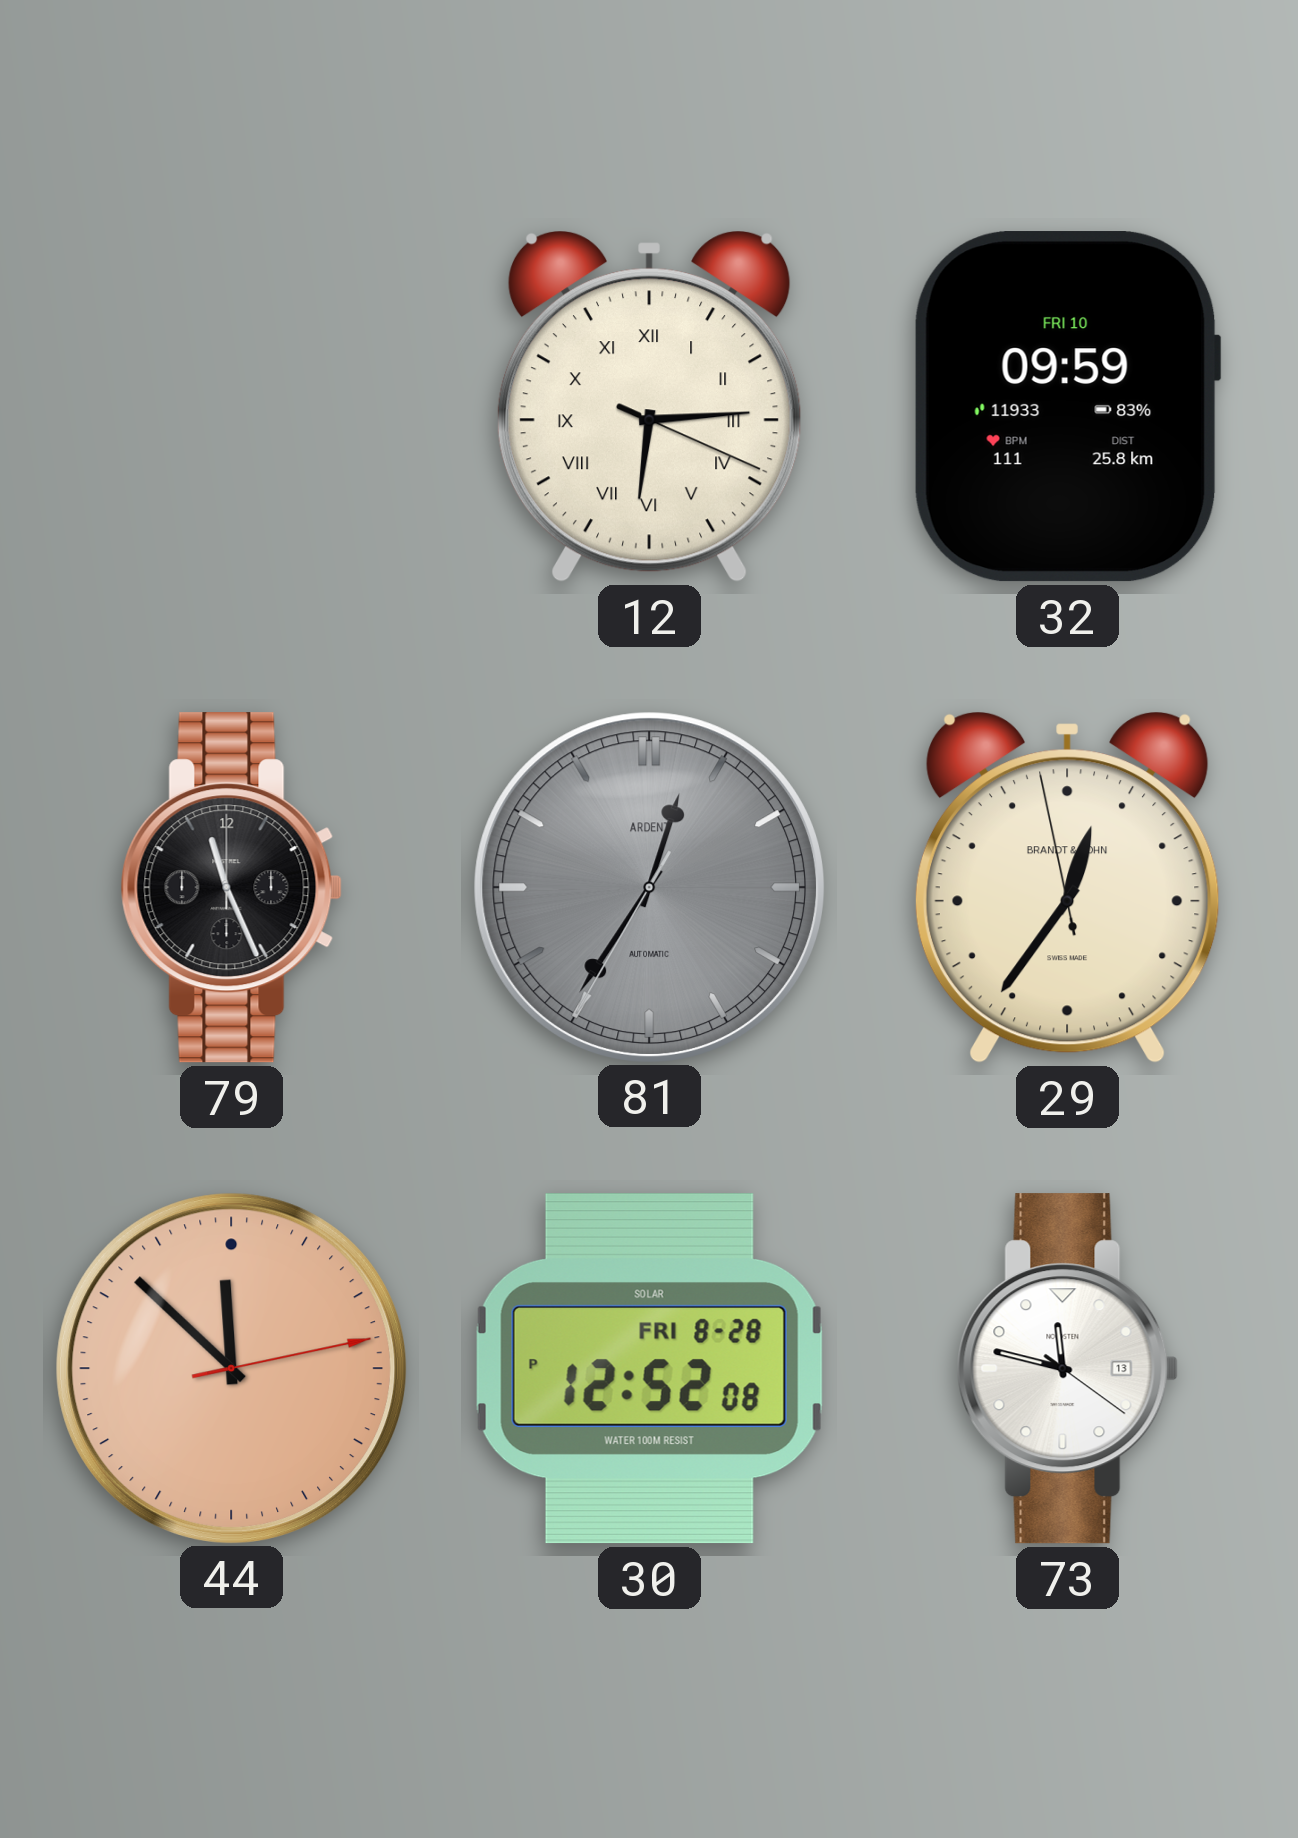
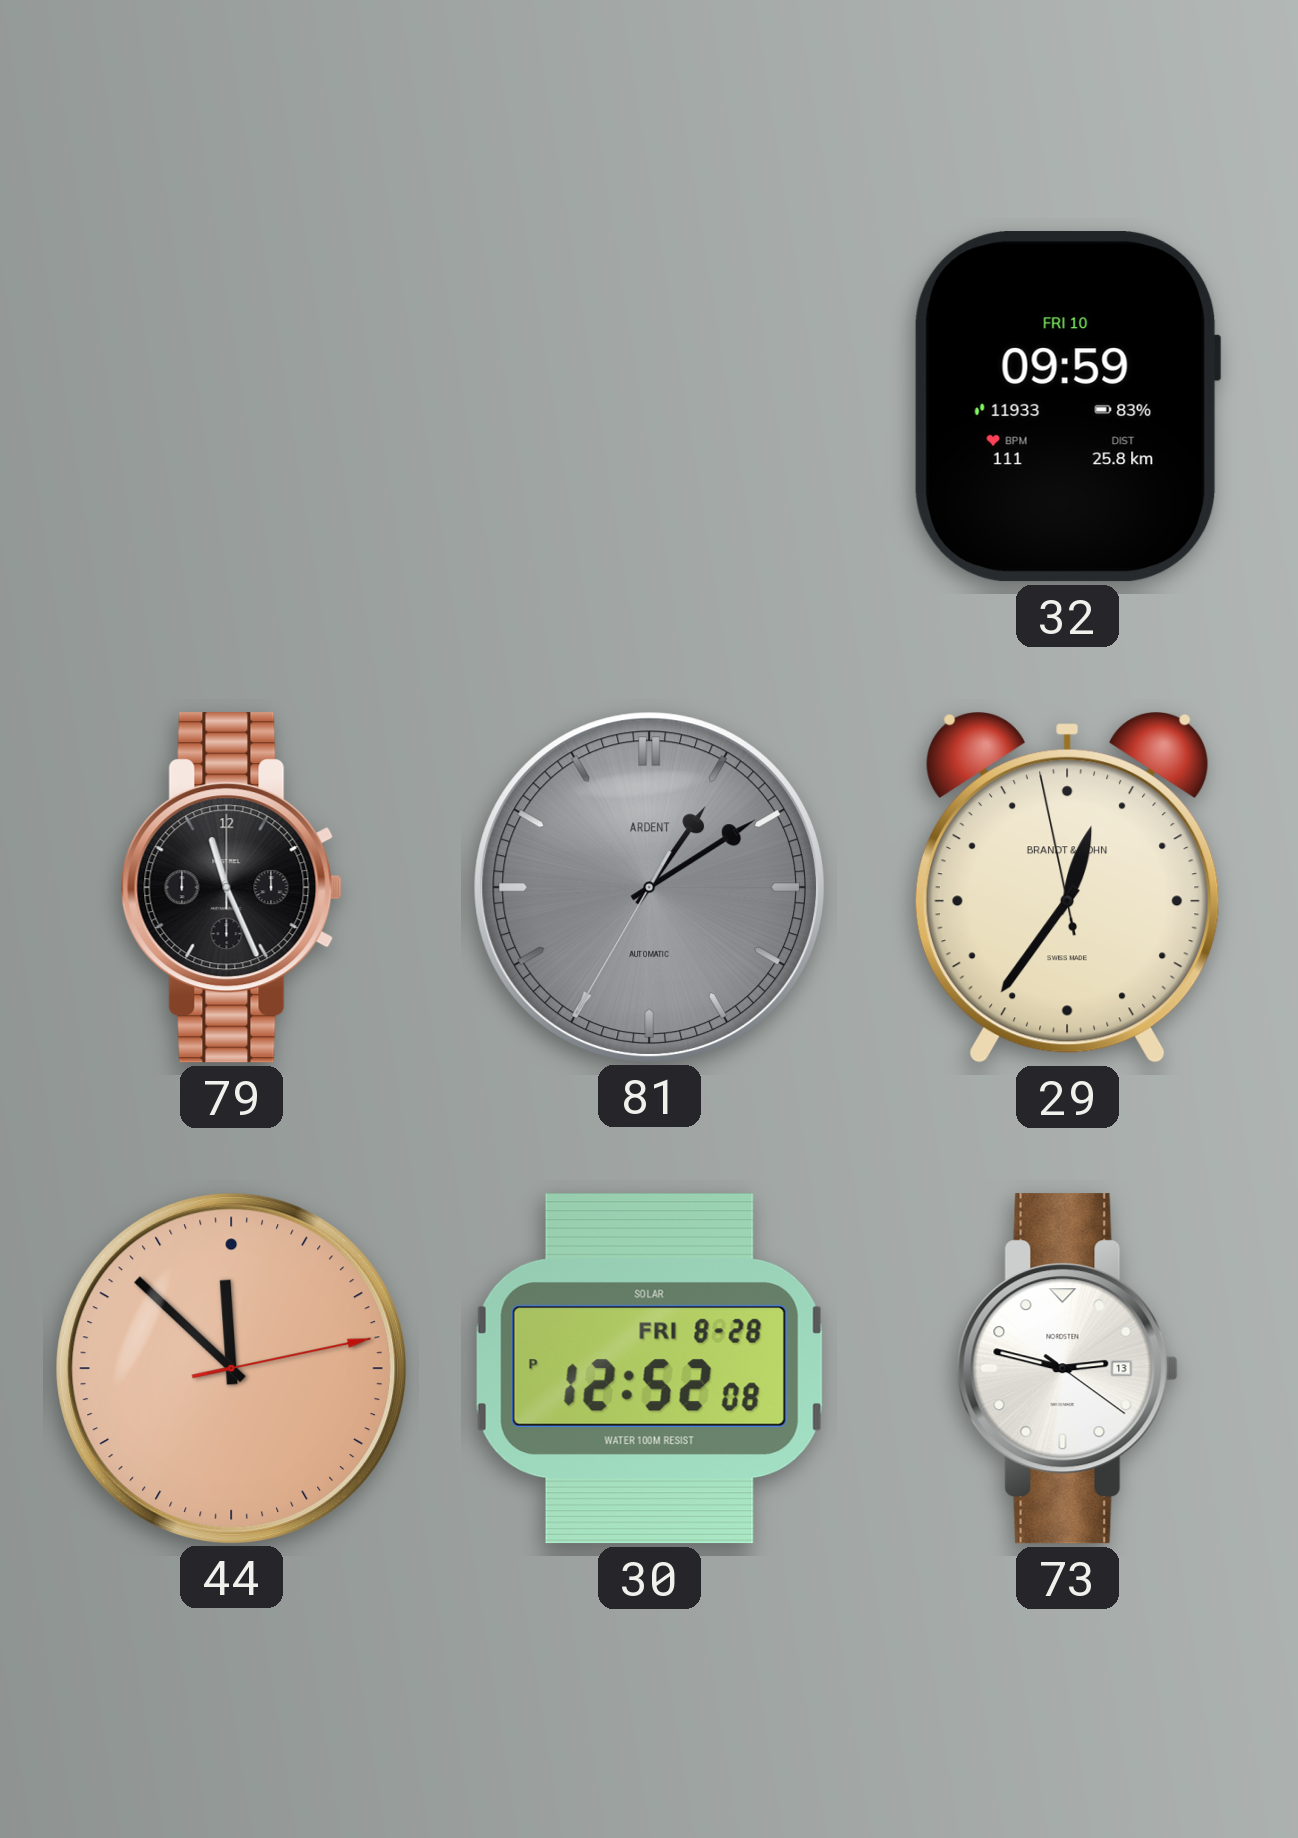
12: 6:14 -> none
81: 12:35 -> 1:09
73: 11:47 -> 2:47
